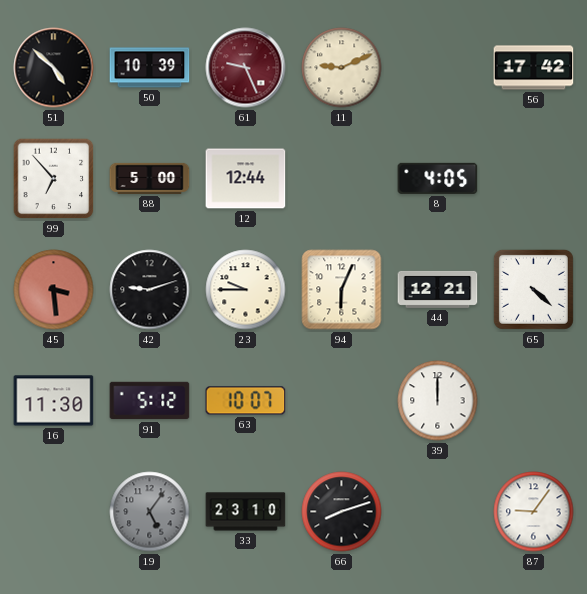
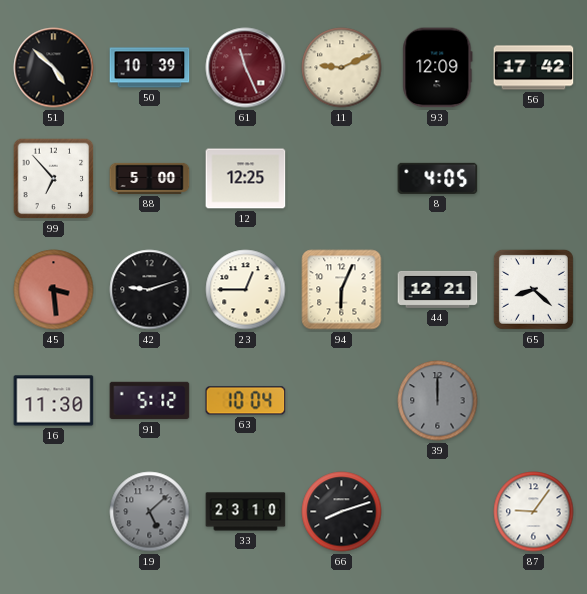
61: 9:26 -> 11:26
93: none -> 12:09
12: 12:44 -> 12:25
23: 9:45 -> 12:45
65: 4:22 -> 8:22
63: 10:07 -> 10:04
39 dial: white -> grey
19: 5:06 -> 5:08
